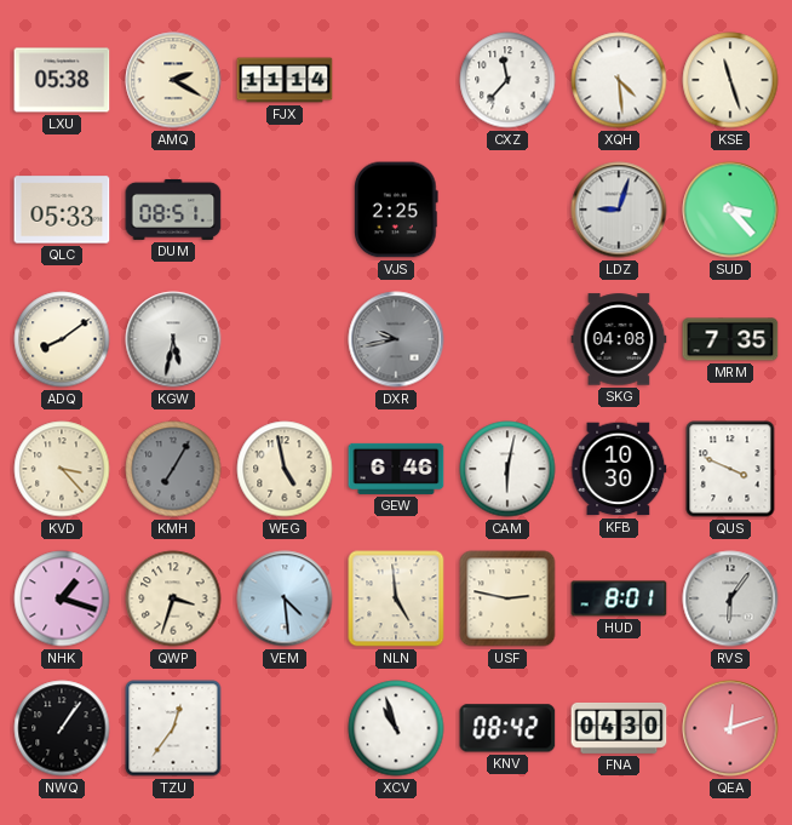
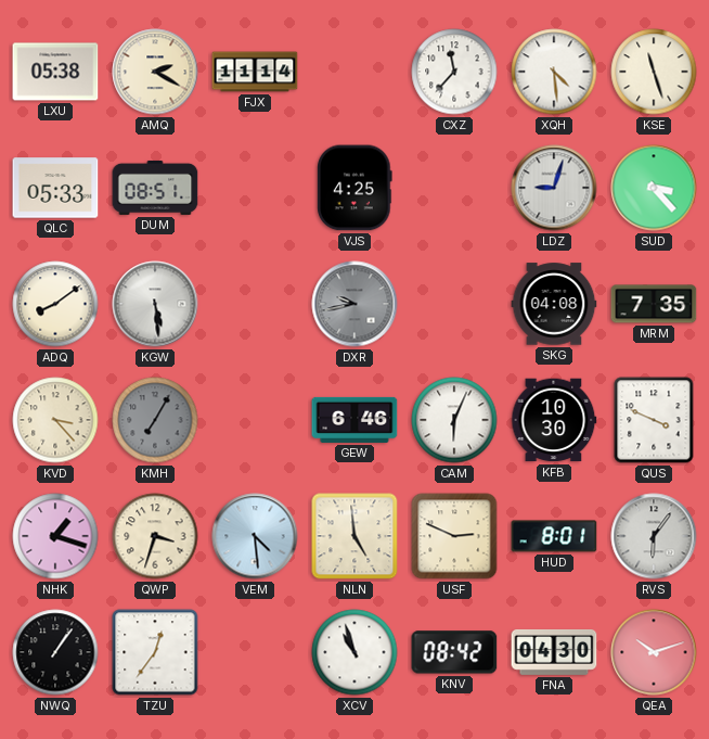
VJS: 2:25 -> 4:25
KGW: 5:32 -> 5:29
WEG: 4:58 -> none
CAM: 6:02 -> 6:04
USF: 2:47 -> 2:49
QEA: 12:12 -> 10:12
